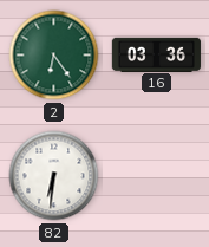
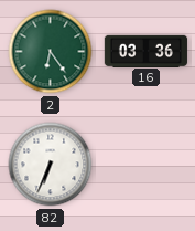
82: 6:31 -> 6:34
